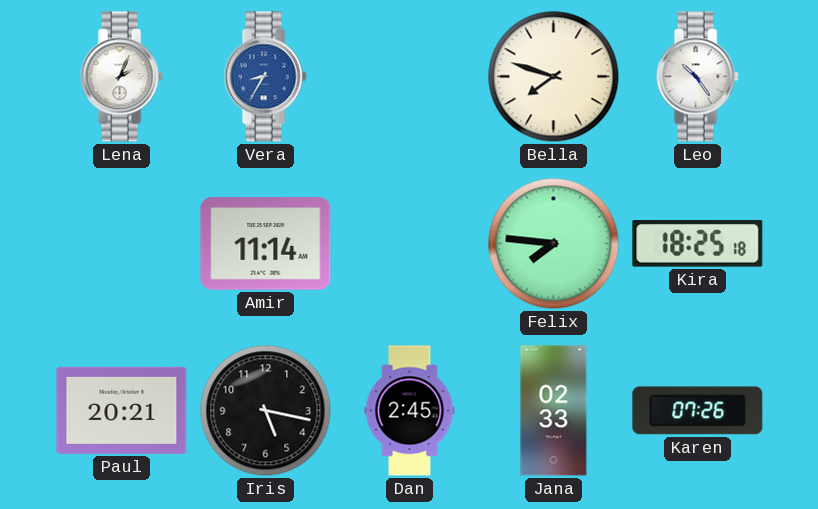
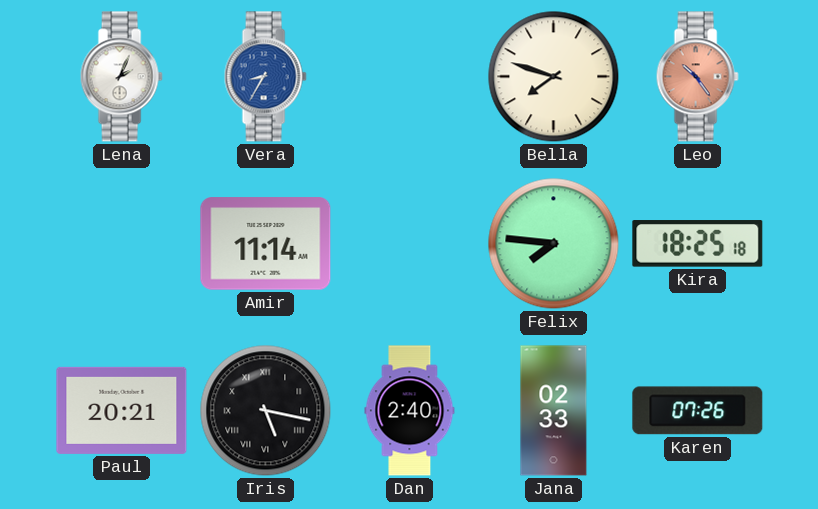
Leo dial: white -> salmon
Iris numerals: Arabic -> Roman
Dan: 2:45 -> 2:40
